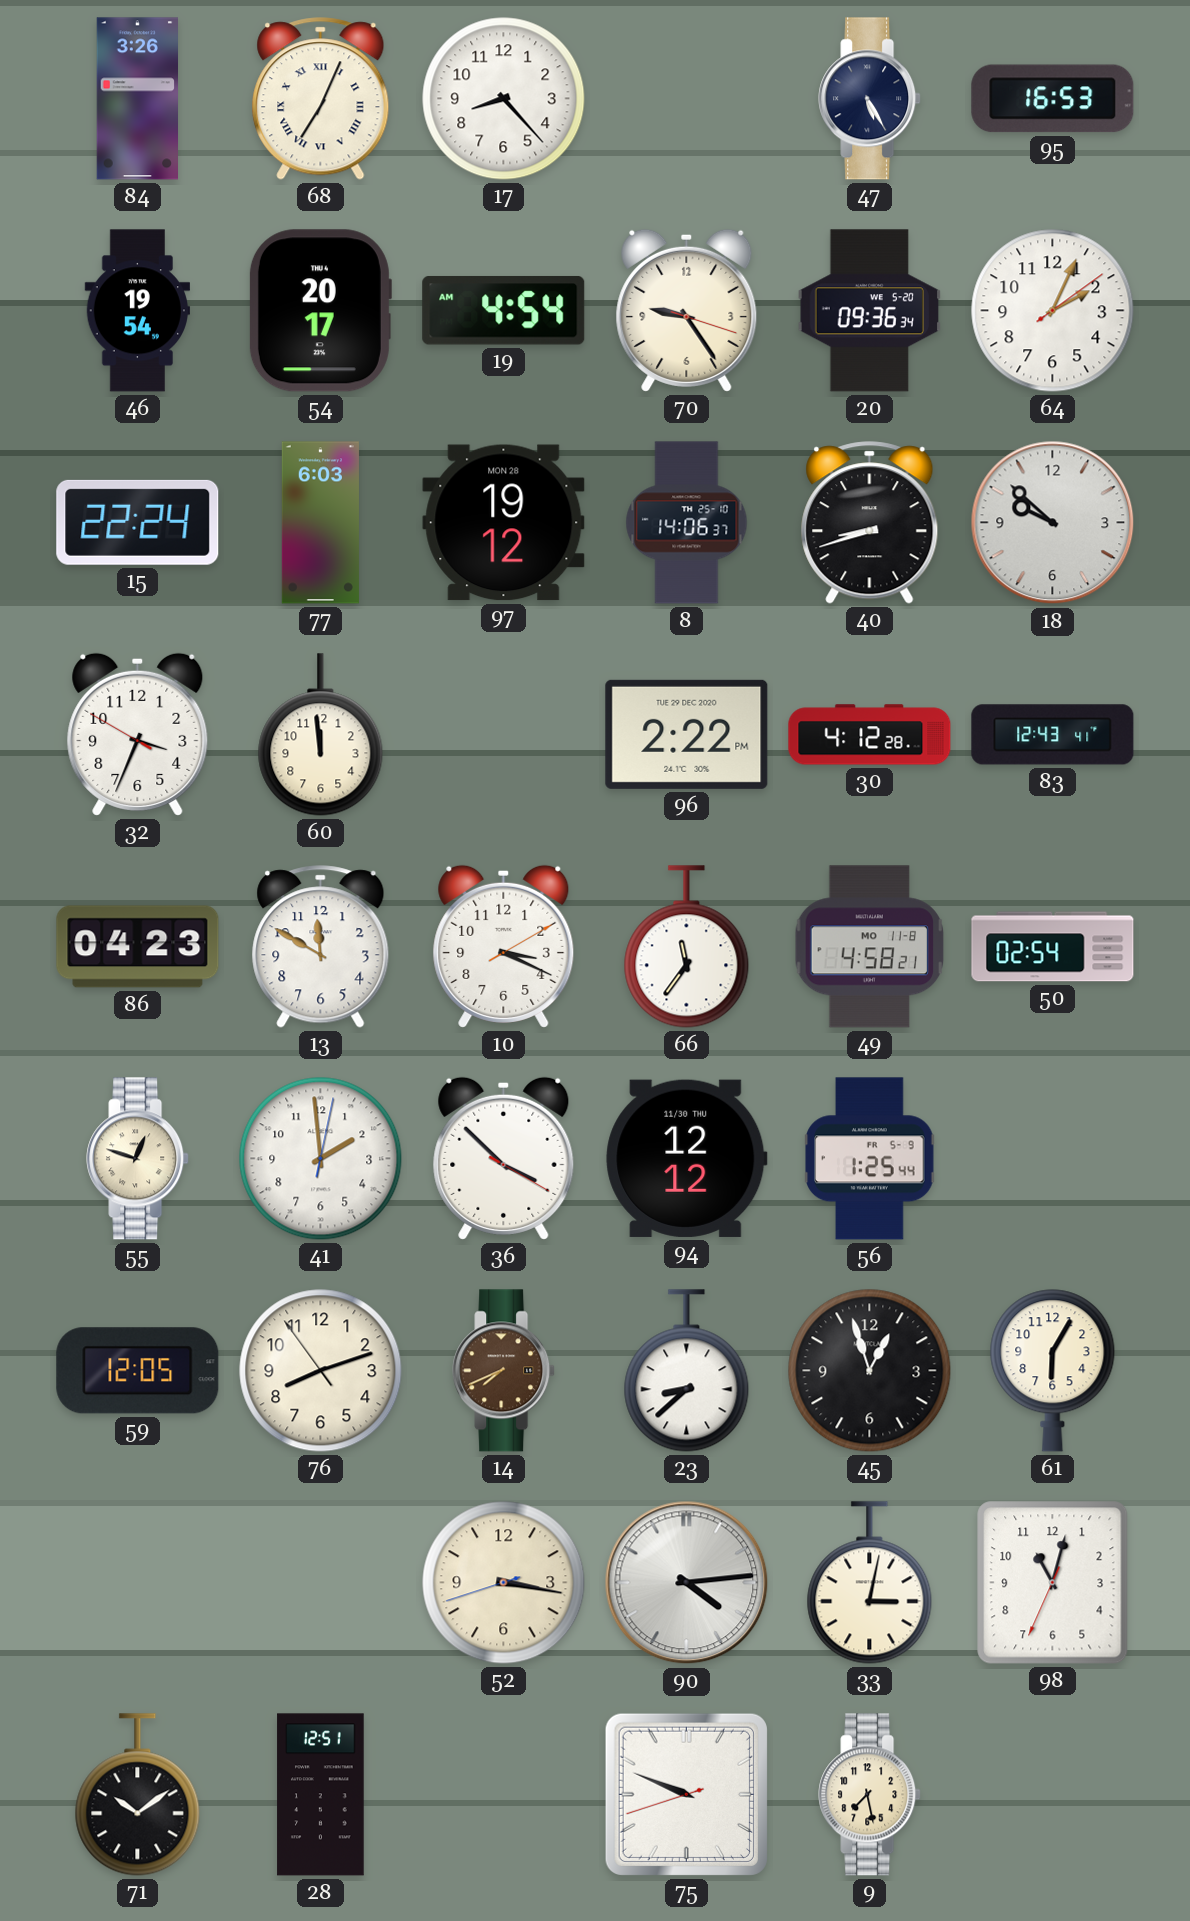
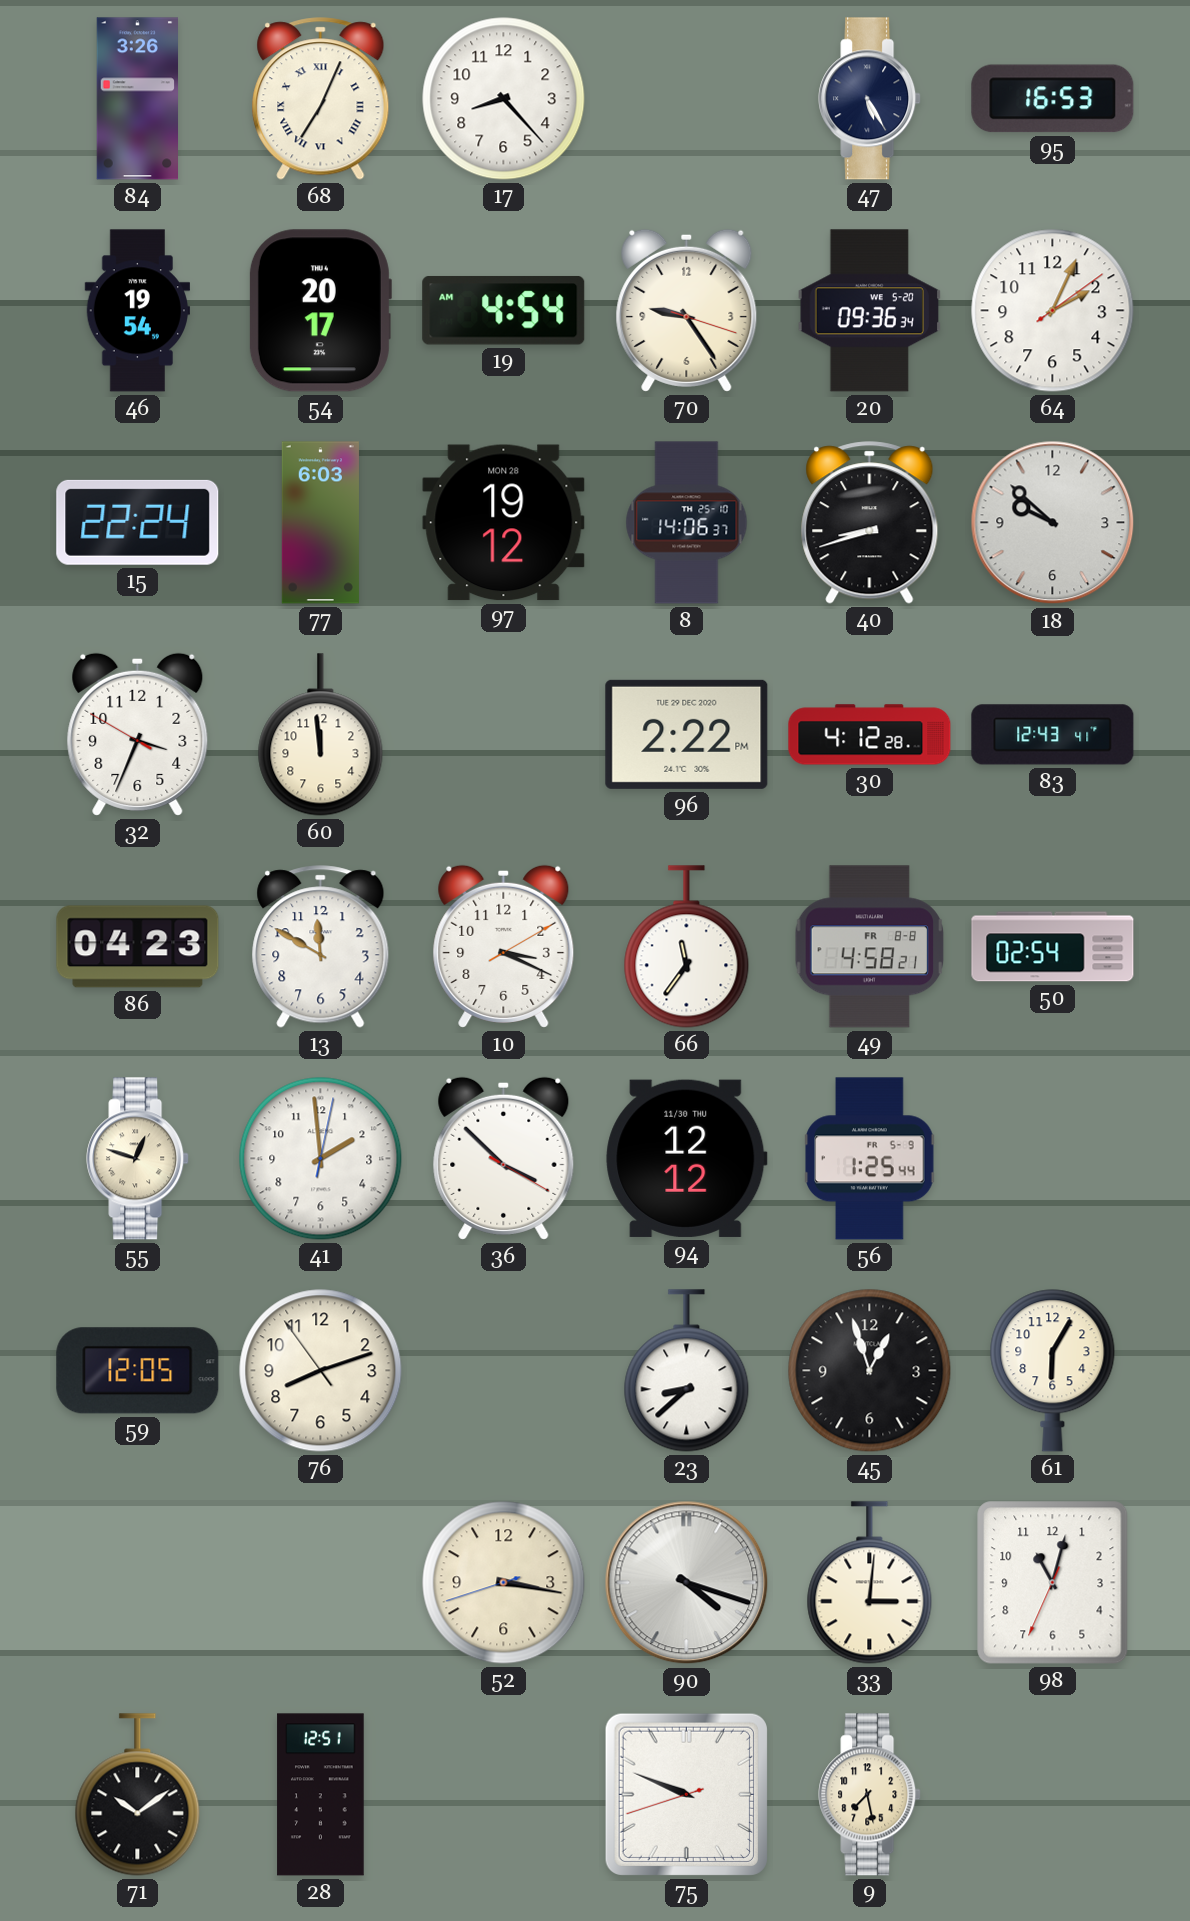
49 date: MO 11-8 -> FR 8-8
14: 7:41 -> none
90: 4:14 -> 4:18
33: 3:02 -> 3:01
